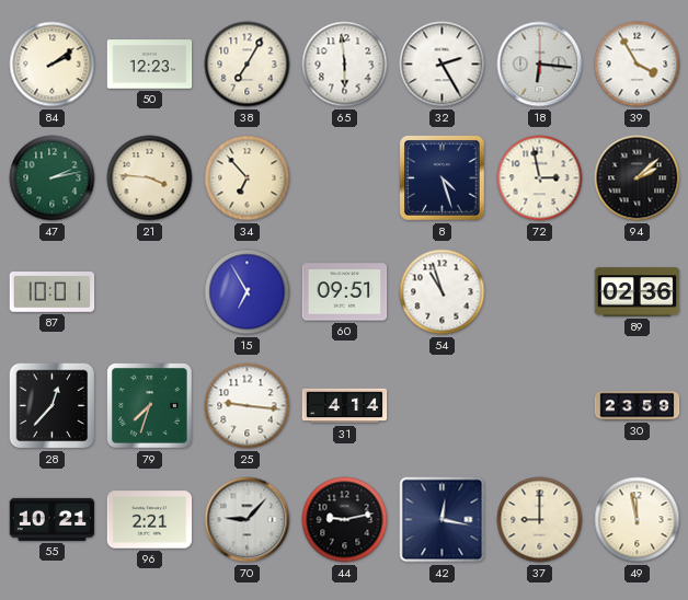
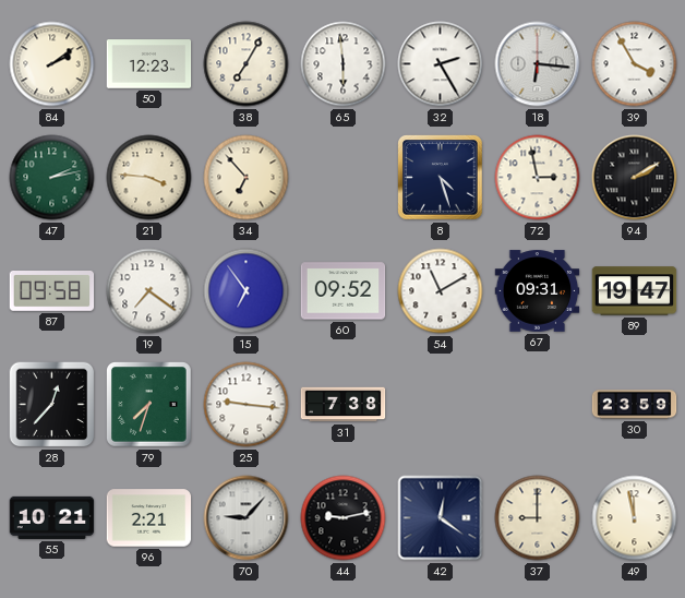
94: 2:08 -> 2:10
87: 10:01 -> 09:58
19: none -> 7:21
15: 6:55 -> 6:54
60: 09:51 -> 09:52
54: 10:57 -> 11:10
67: none -> 09:31
89: 02:36 -> 19:47
31: 4:14 -> 7:38
42: 12:17 -> 12:21
